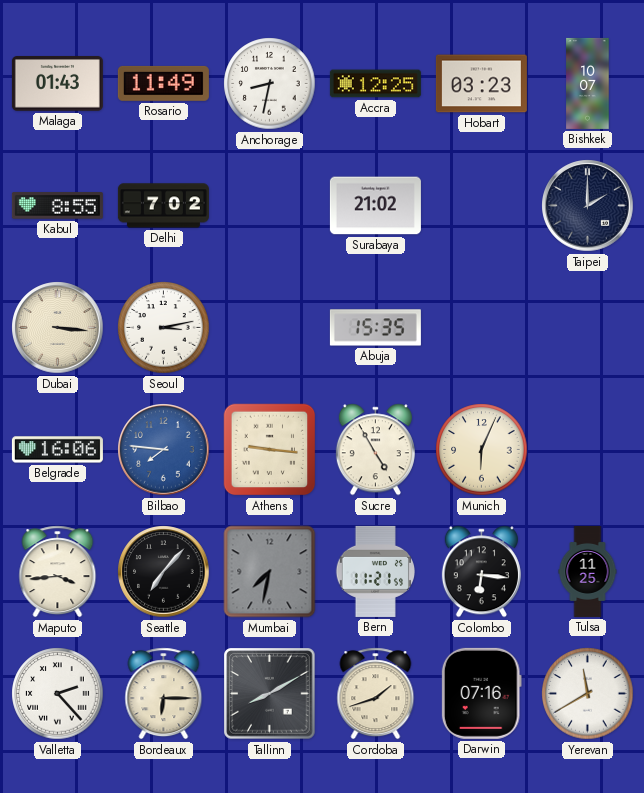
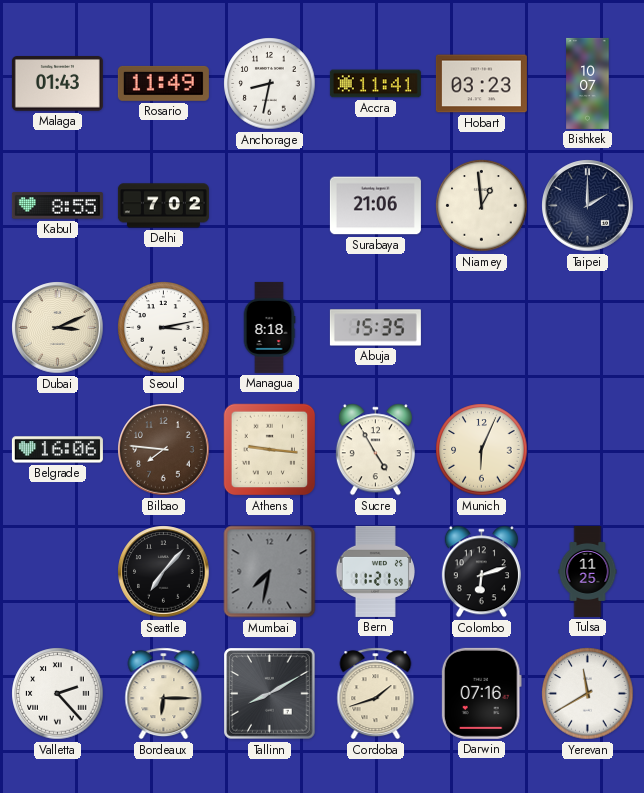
Accra: 12:25 -> 11:41
Surabaya: 21:02 -> 21:06
Niamey: none -> 12:59
Dubai: 3:16 -> 3:11
Managua: none -> 8:18
Bilbao dial: blue -> brown
Maputo: 3:44 -> none
Colombo: 6:16 -> 6:12
